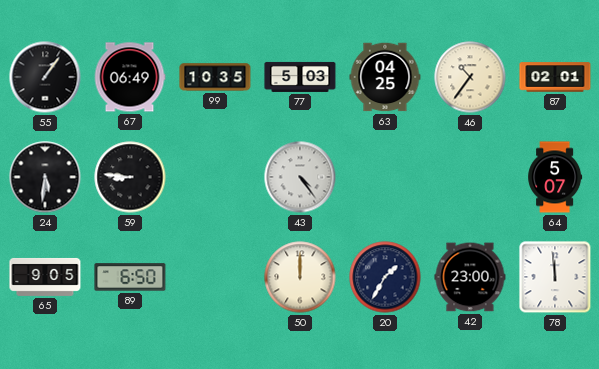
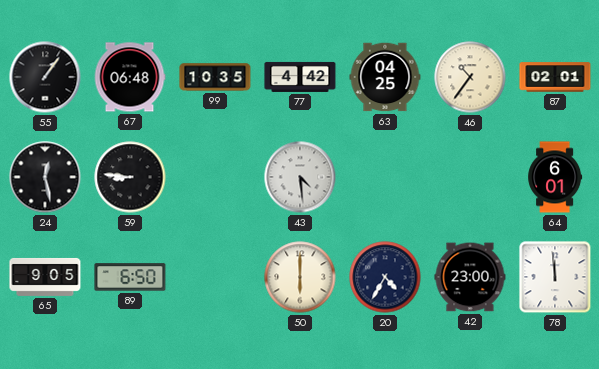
67: 06:49 -> 06:48
77: 5:03 -> 4:42
24: 5:31 -> 12:28
43: 4:24 -> 4:29
64: 5:07 -> 6:01
50: 12:00 -> 6:00
20: 1:35 -> 4:35
